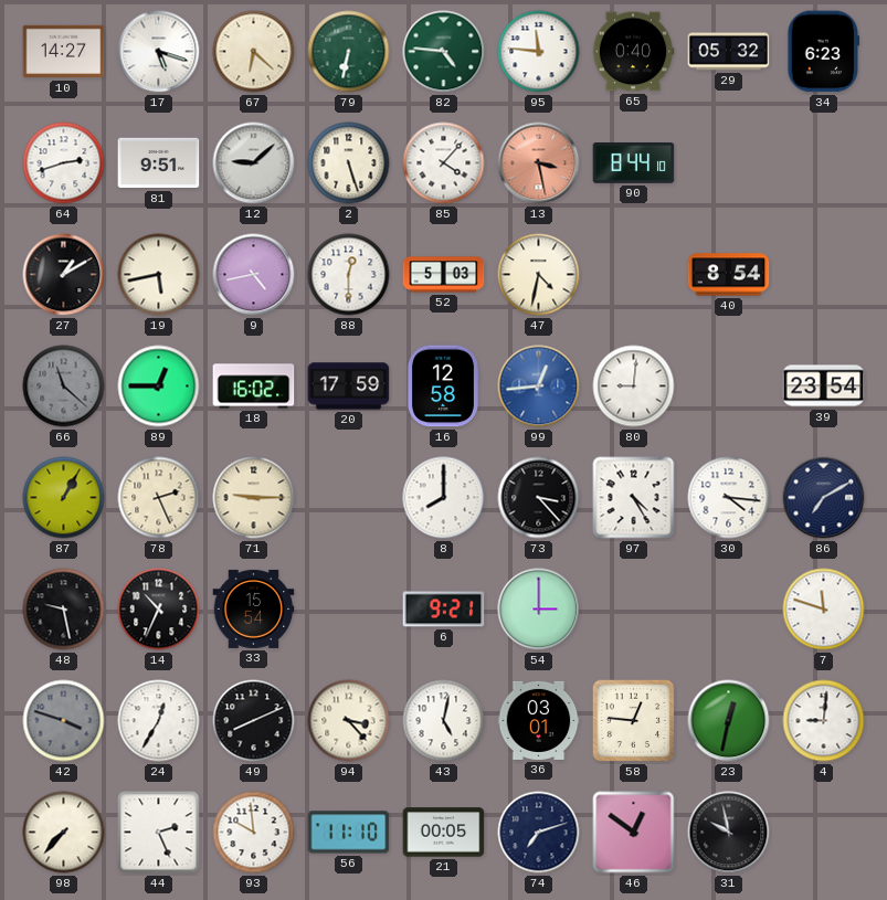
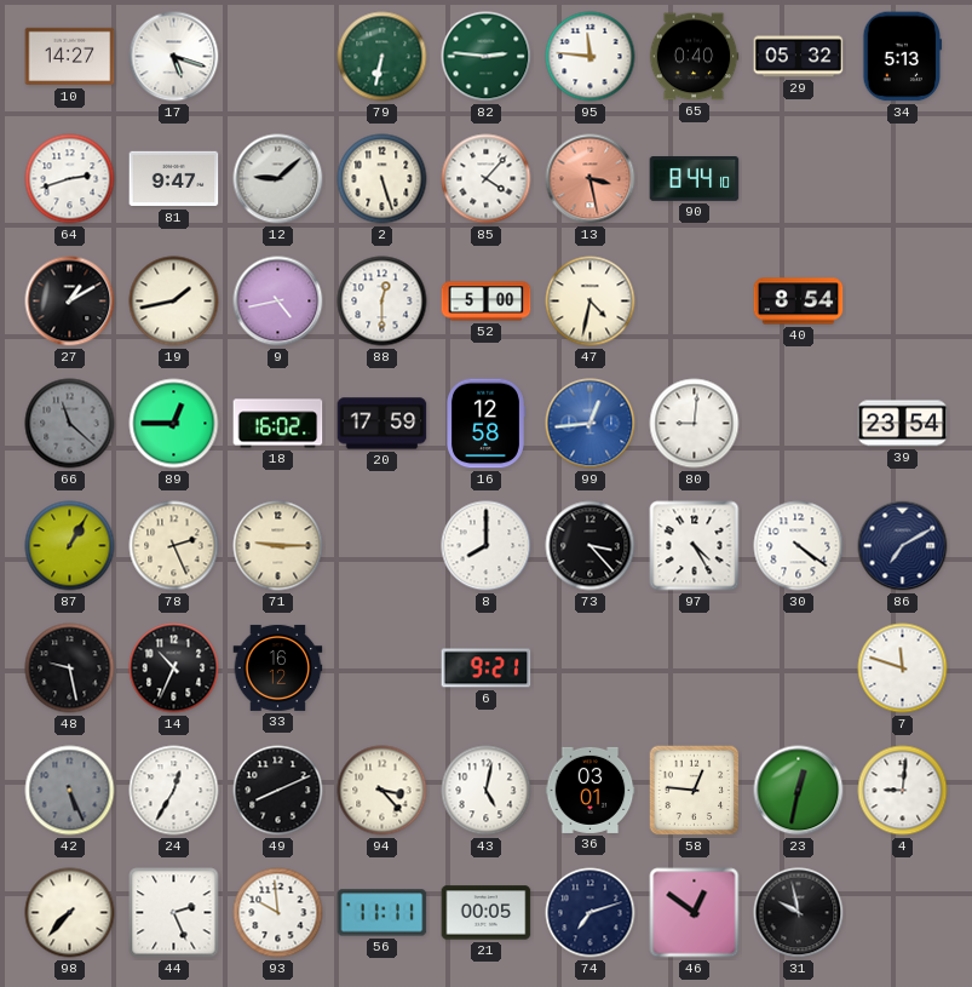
67: 6:22 -> none
82: 4:46 -> 2:46
34: 6:23 -> 5:13
81: 9:51 -> 9:47
19: 5:43 -> 1:43
52: 5:03 -> 5:00
30: 4:16 -> 4:21
33: 15:54 -> 16:12
54: 3:00 -> none
42: 3:48 -> 5:26
56: 11:10 -> 11:11
